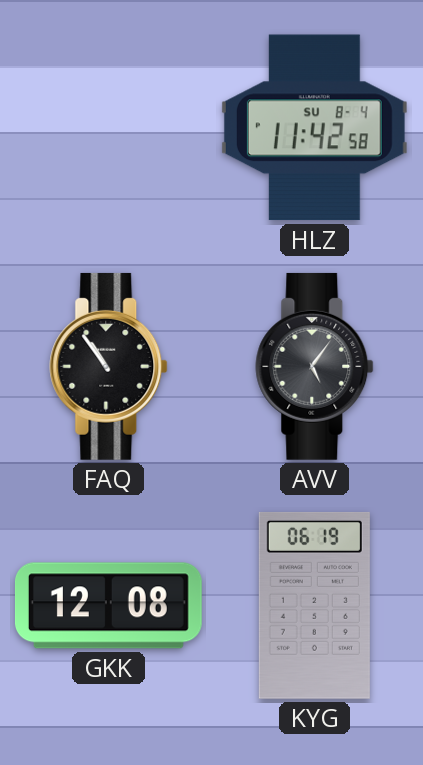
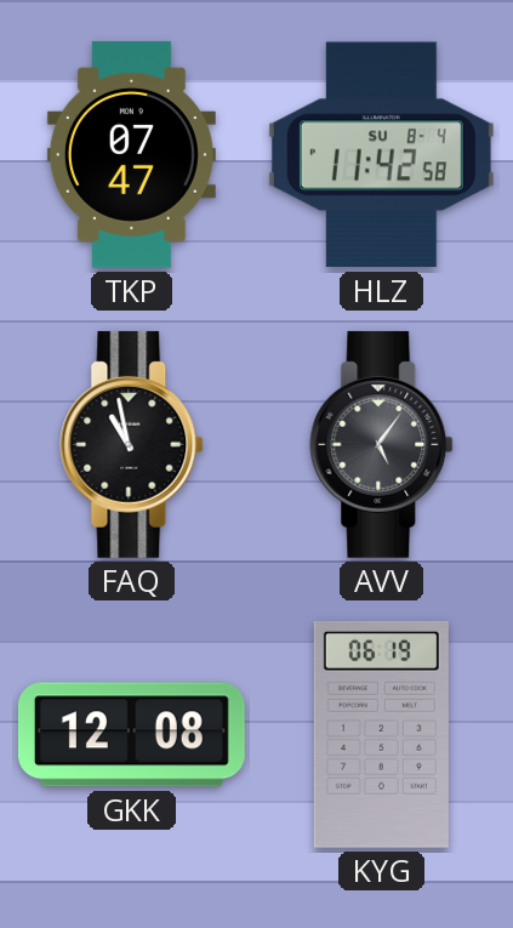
TKP: none -> 07:47
FAQ: 10:54 -> 10:58
